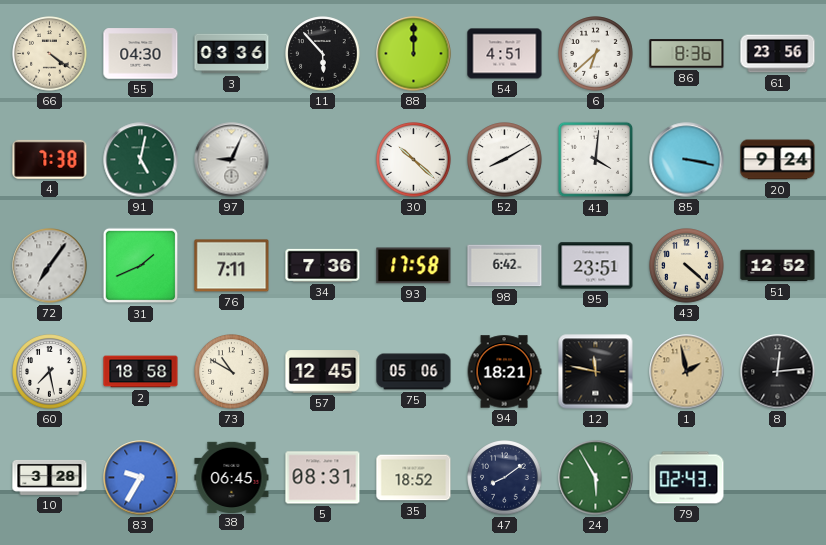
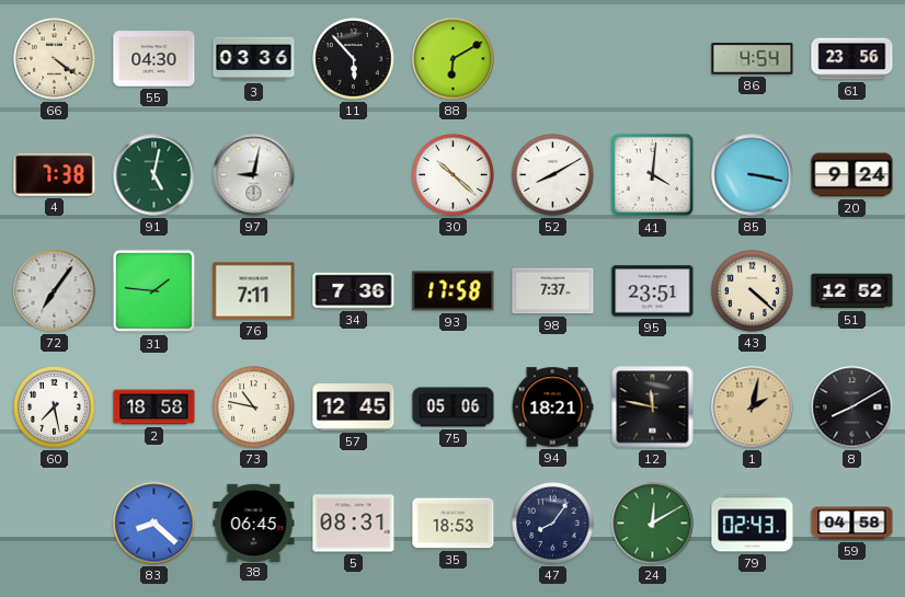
88: 12:00 -> 6:10
54: 4:51 -> none
6: 6:38 -> none
86: 8:36 -> 4:54
97: 9:04 -> 9:02
31: 1:41 -> 1:46
98: 6:42 -> 7:37
73: 10:50 -> 10:47
1: 1:58 -> 2:02
8: 12:14 -> 8:10
10: 3:28 -> none
83: 9:35 -> 8:22
35: 18:52 -> 18:53
47: 8:09 -> 8:06
24: 5:55 -> 12:10
59: none -> 04:58
